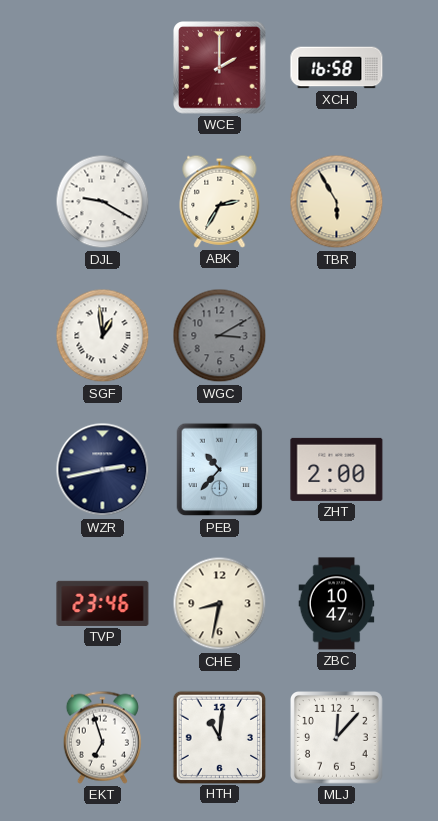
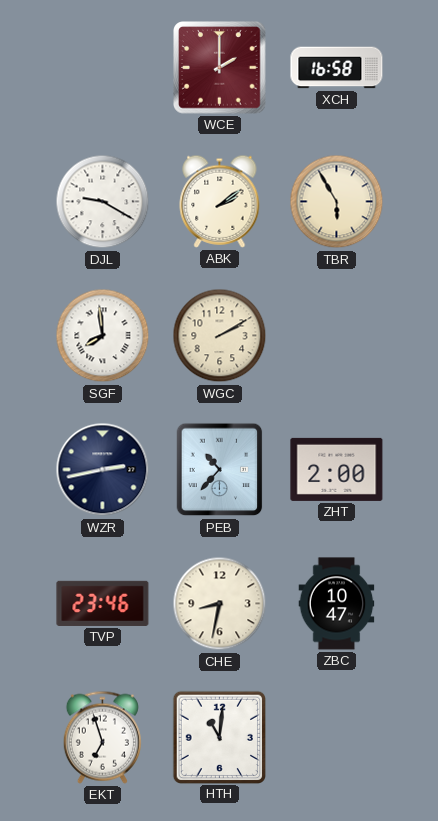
ABK: 2:35 -> 2:09
SGF: 12:59 -> 7:59
WGC: 3:10 -> 2:10
WGC dial: grey -> cream
MLJ: 12:07 -> none
